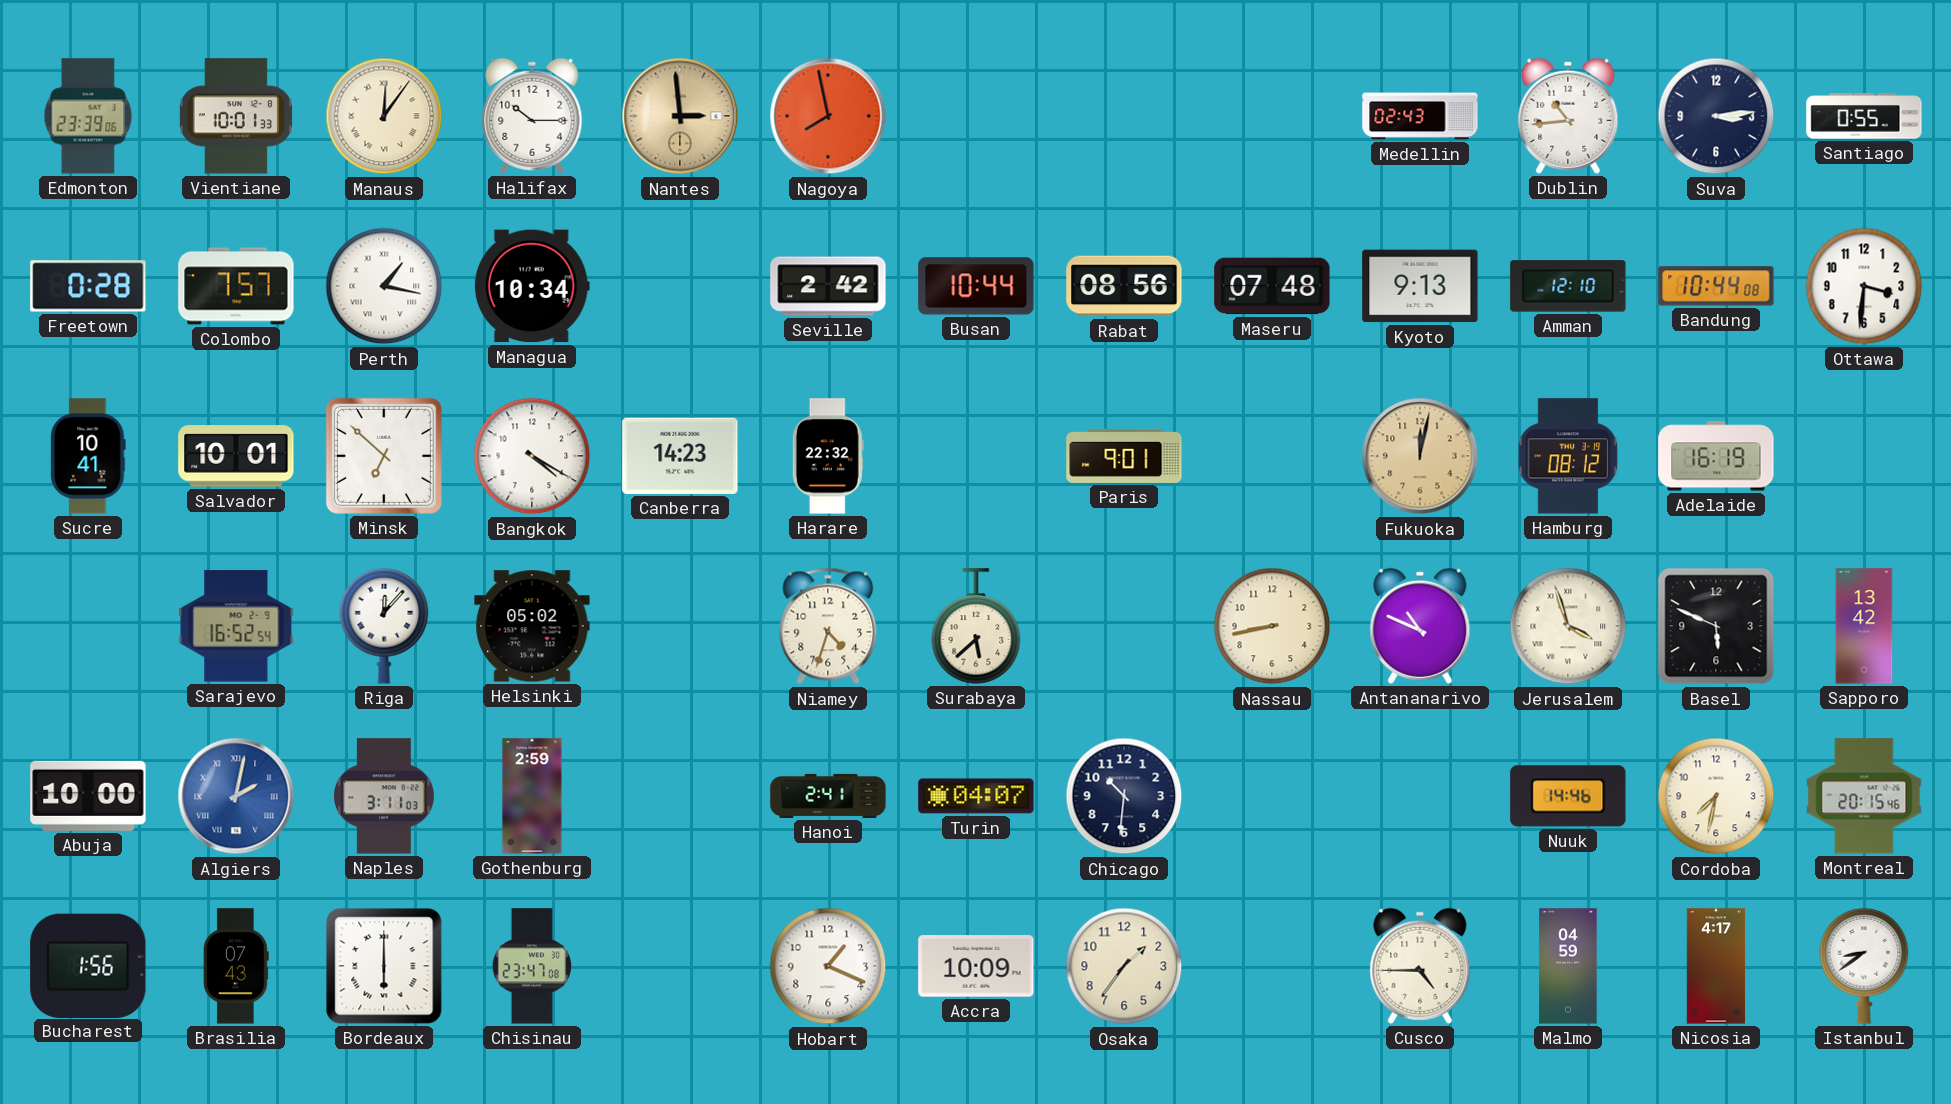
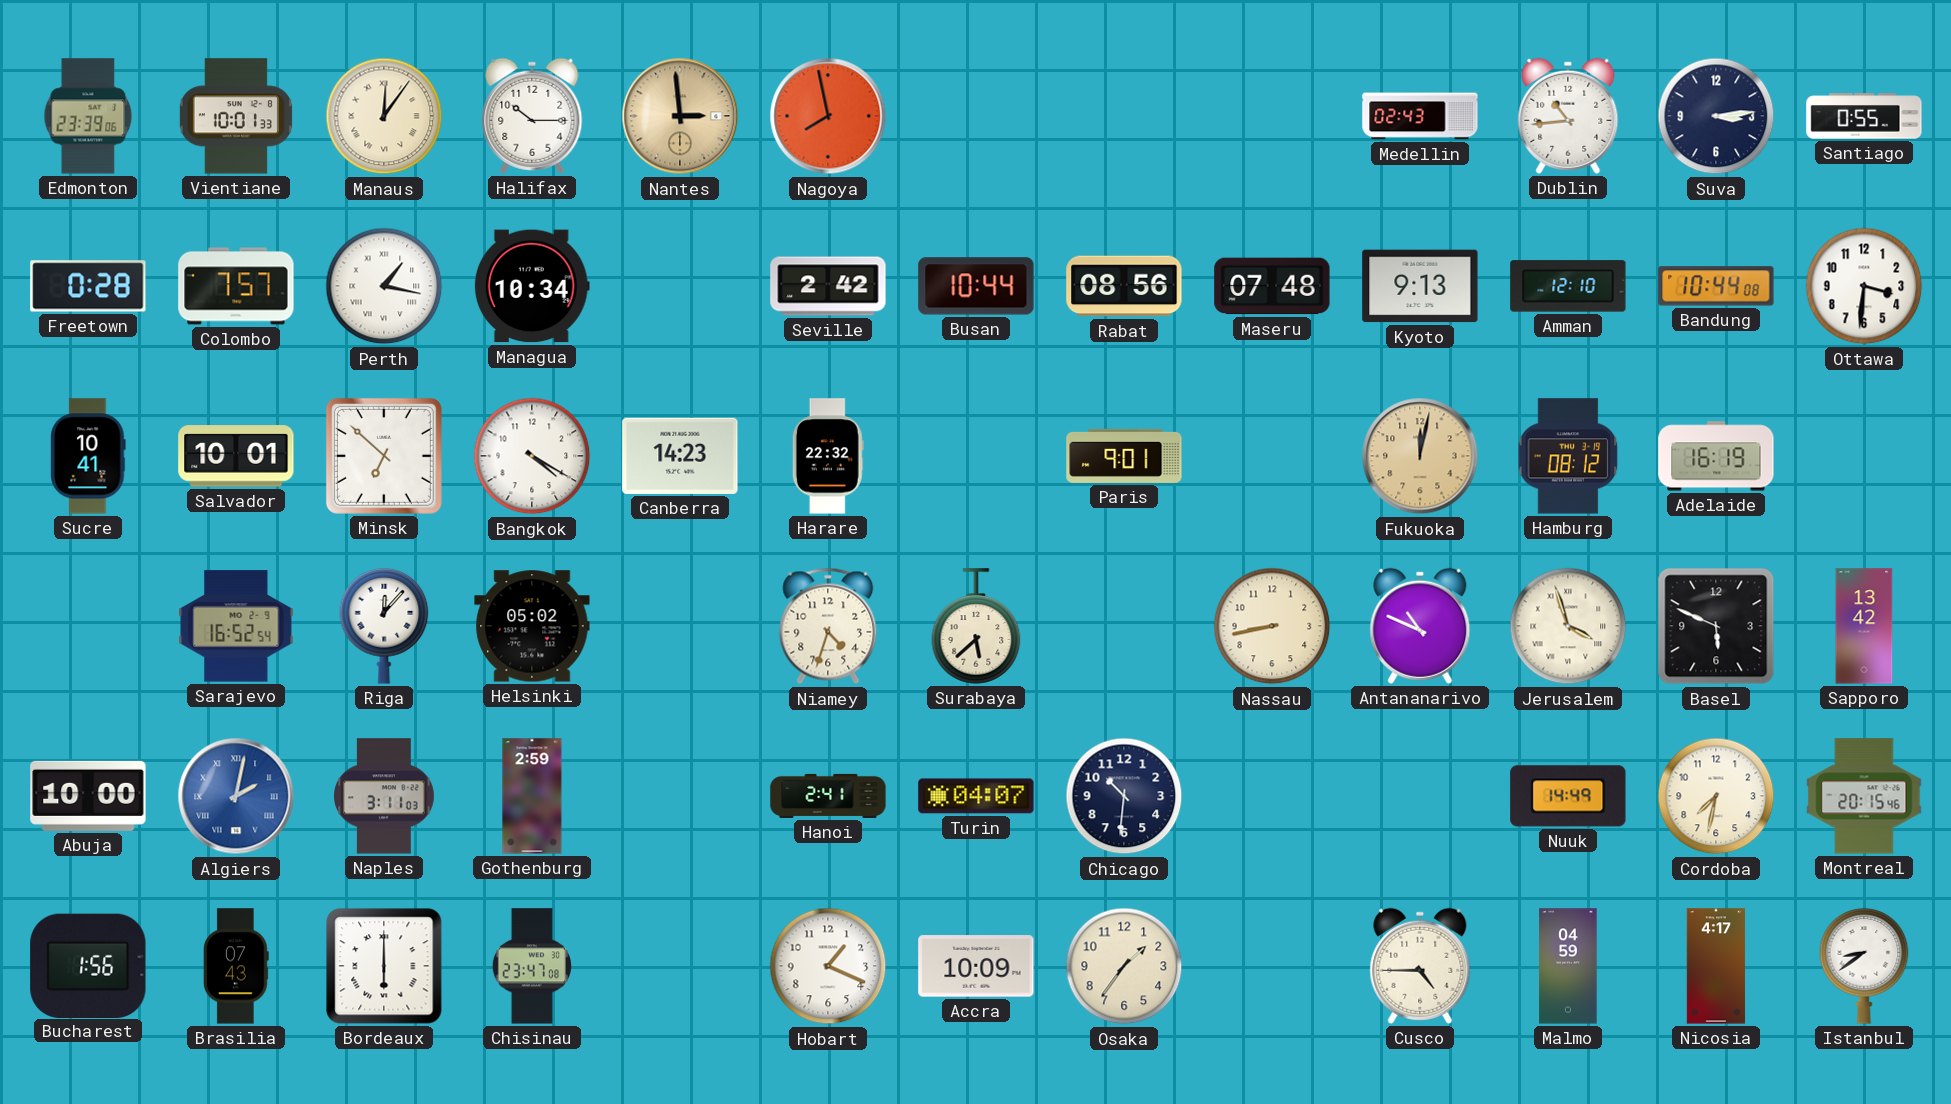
Nuuk: 14:46 -> 14:49
